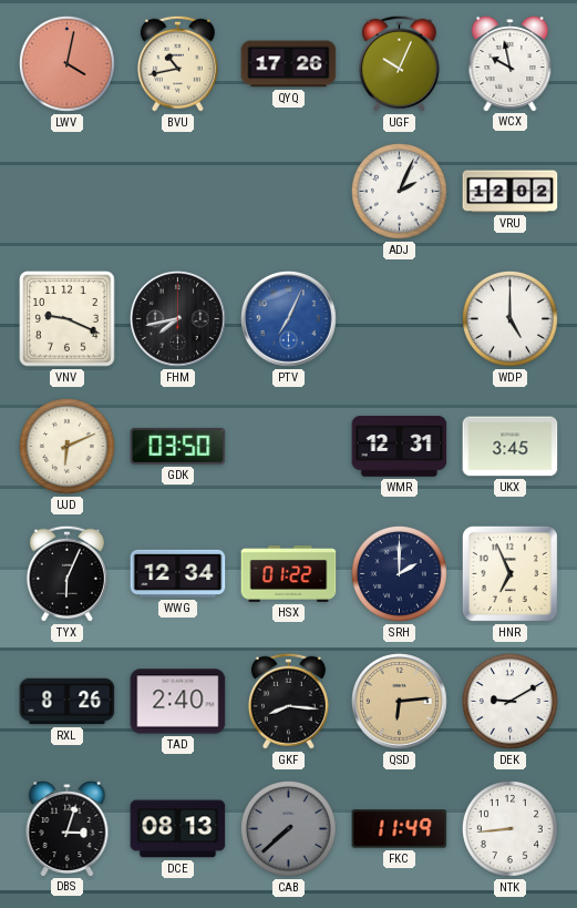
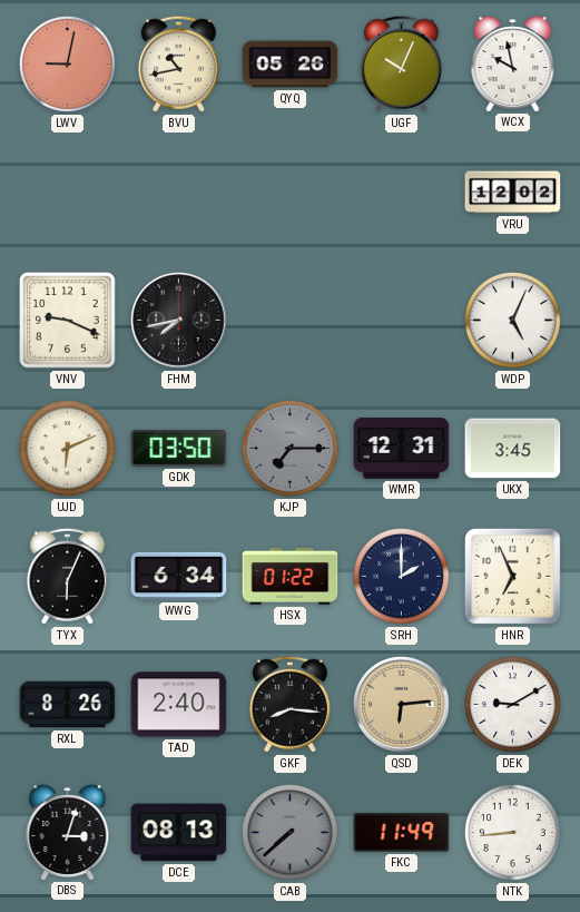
LWV: 4:02 -> 9:02
QYQ: 17:26 -> 05:26
ADJ: 2:04 -> none
PTV: 7:04 -> none
WDP: 5:00 -> 5:04
KJP: none -> 7:15
WWG: 12:34 -> 6:34
